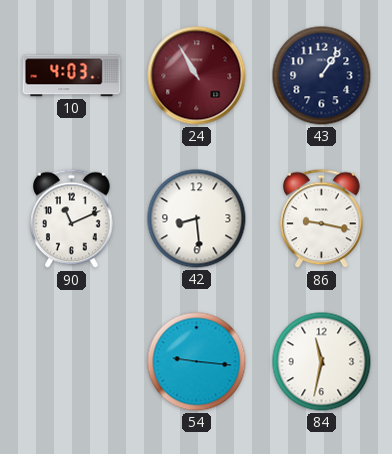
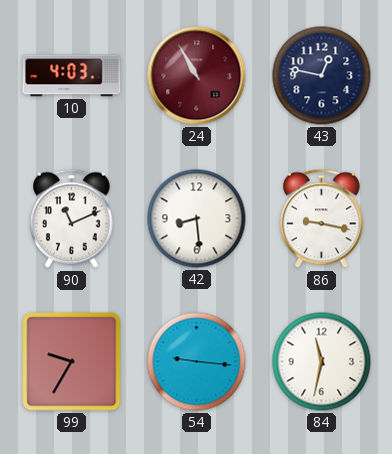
43: 1:06 -> 12:47
99: none -> 9:35
